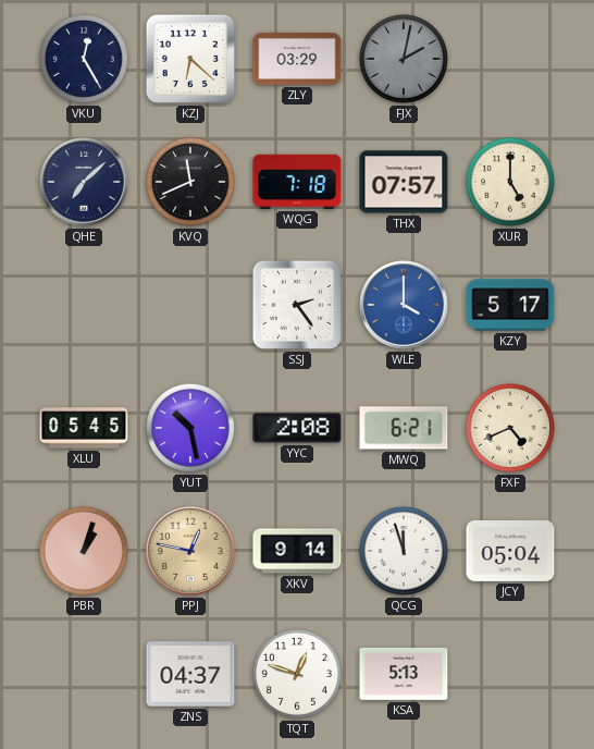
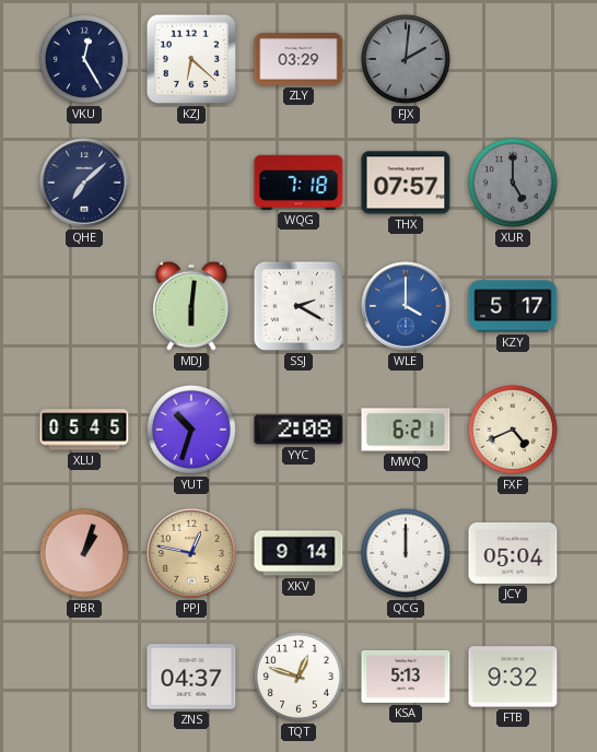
FJX: 2:02 -> 2:01
KVQ: 11:41 -> none
XUR dial: cream -> grey
MDJ: none -> 6:01
SSJ: 2:24 -> 2:20
YUT: 10:28 -> 10:33
QCG: 11:57 -> 12:00
FTB: none -> 9:32
